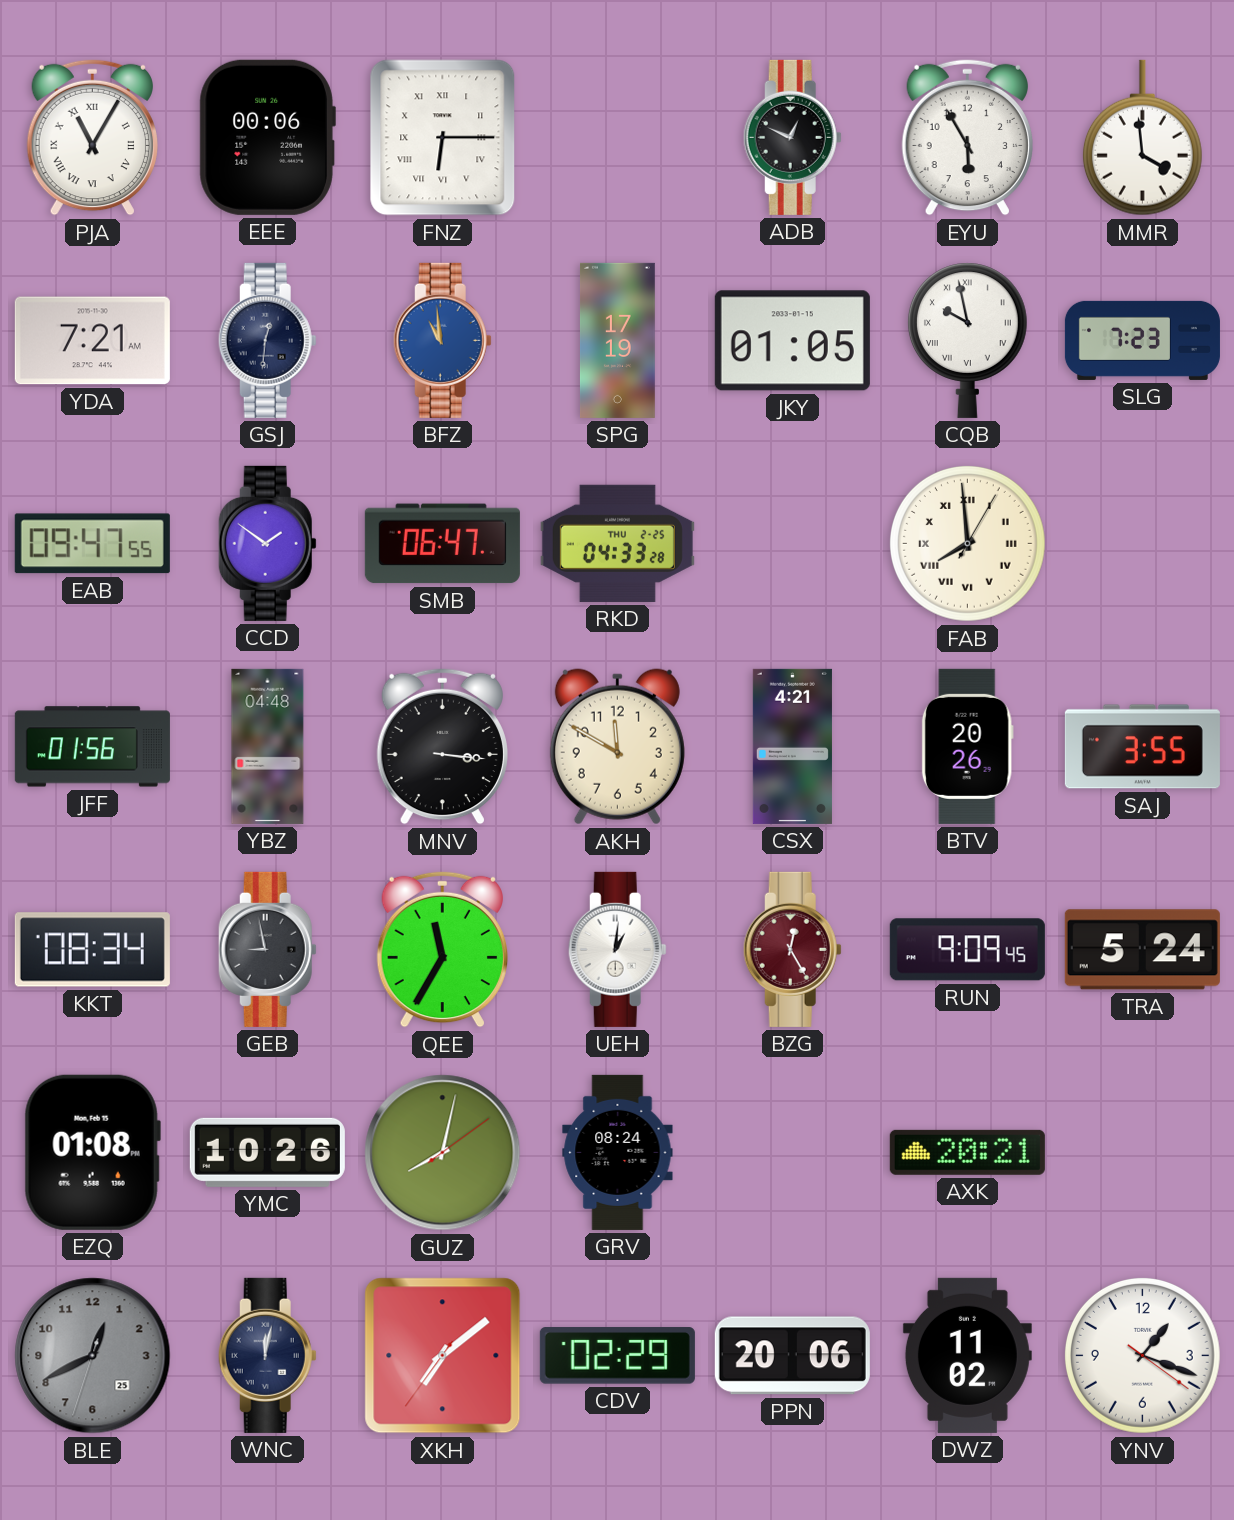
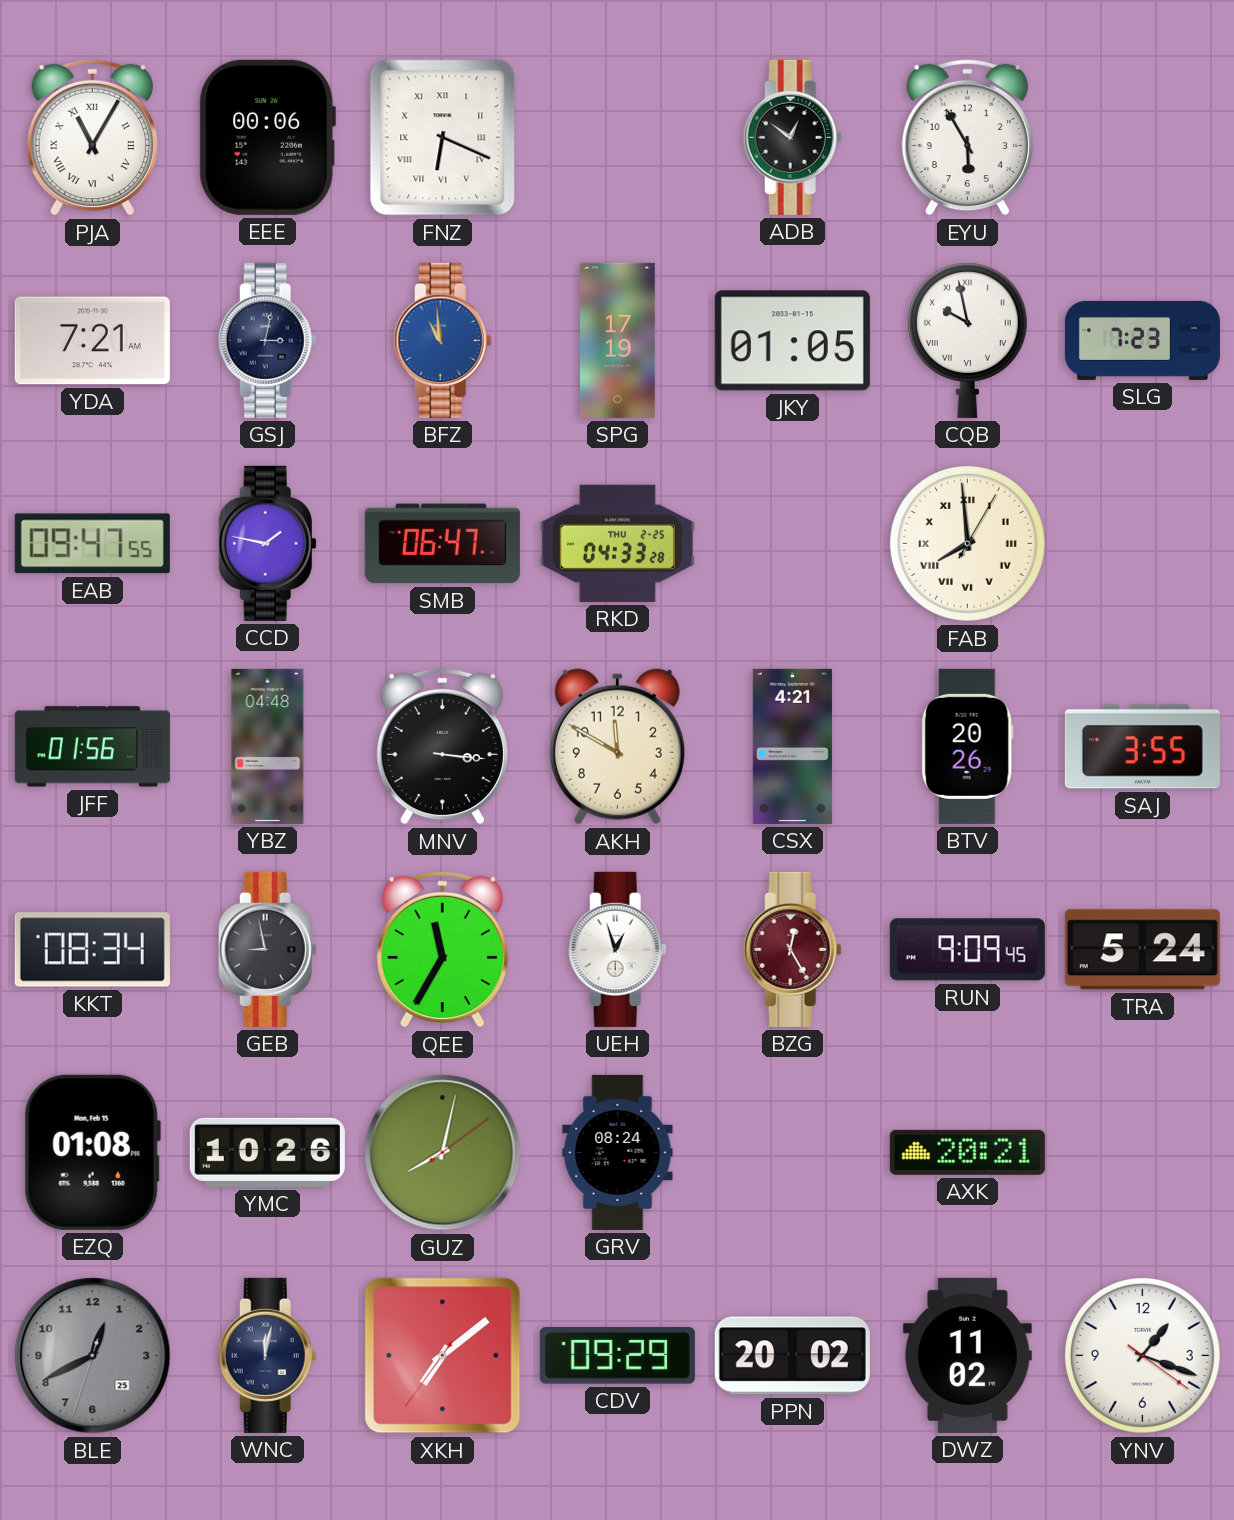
FNZ: 6:15 -> 6:19
ADB: 12:49 -> 12:51
MMR: 3:59 -> none
GSJ: 12:31 -> 3:02
CCD: 1:51 -> 1:47
UEH: 1:01 -> 12:57
CDV: 02:29 -> 09:29
PPN: 20:06 -> 20:02
